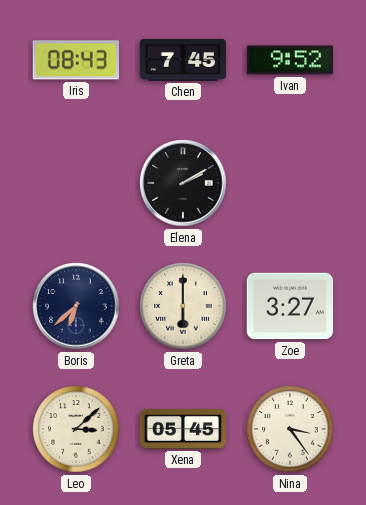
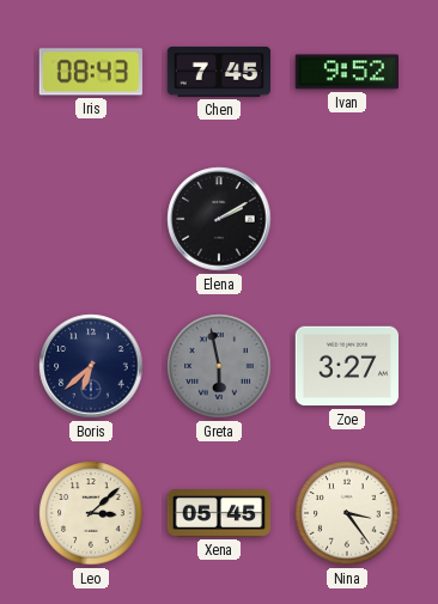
Greta: 6:00 -> 5:58
Greta dial: cream -> grey
